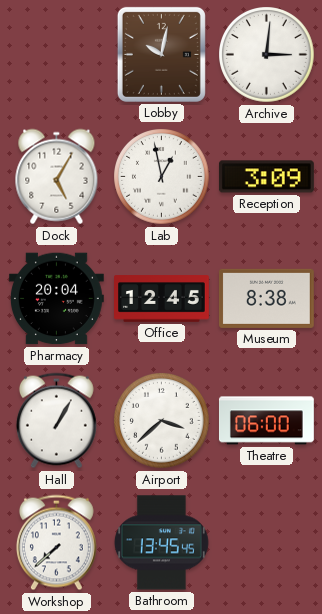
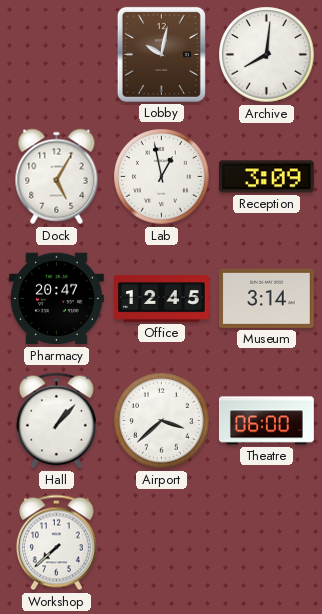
Archive: 3:01 -> 8:01
Pharmacy: 20:04 -> 20:47
Museum: 8:38 -> 3:14
Hall: 1:05 -> 1:07
Bathroom: 13:45 -> none
